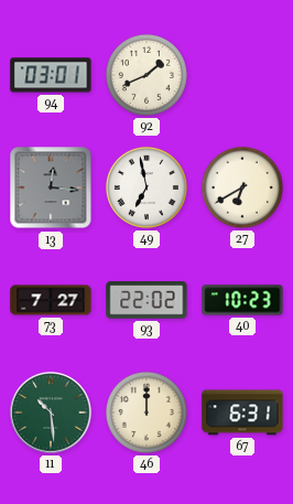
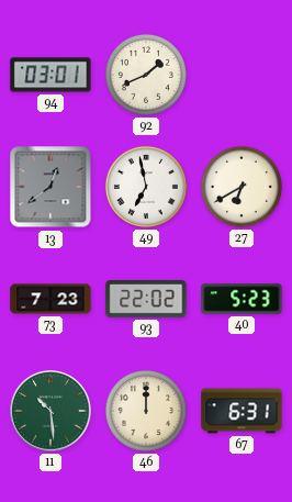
13: 12:16 -> 12:39
73: 7:27 -> 7:23
40: 10:23 -> 5:23
